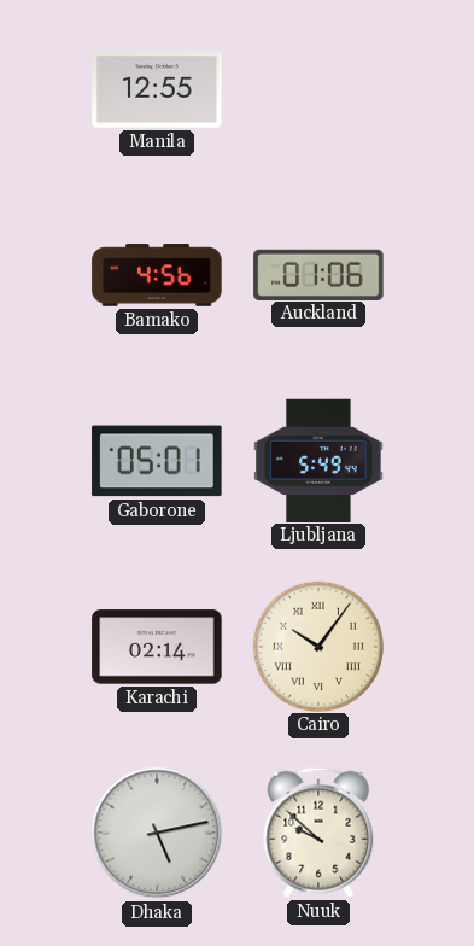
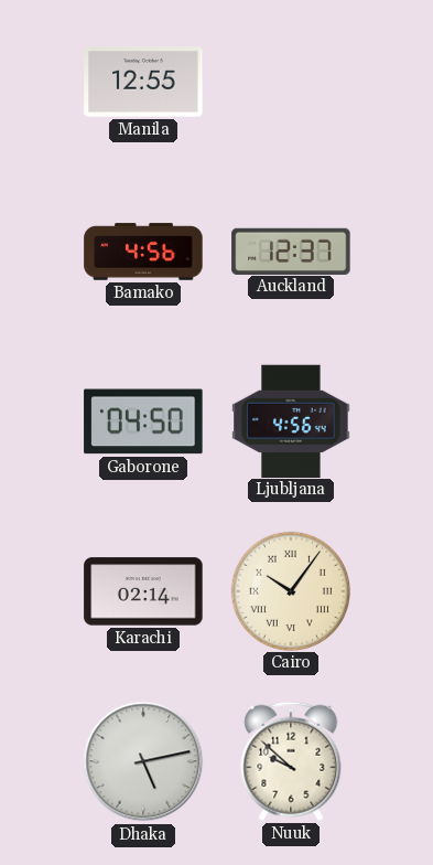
Auckland: 01:06 -> 12:37
Gaborone: 05:01 -> 04:50
Ljubljana: 5:49 -> 4:56
